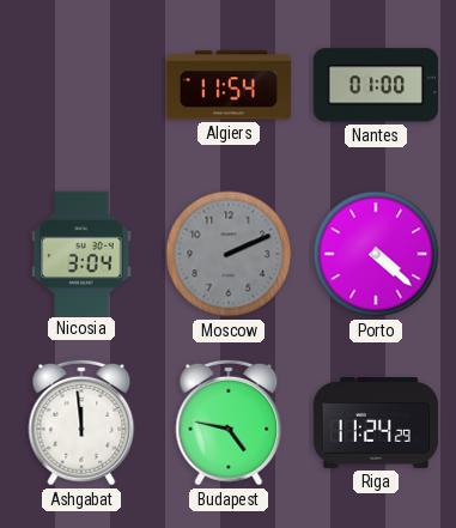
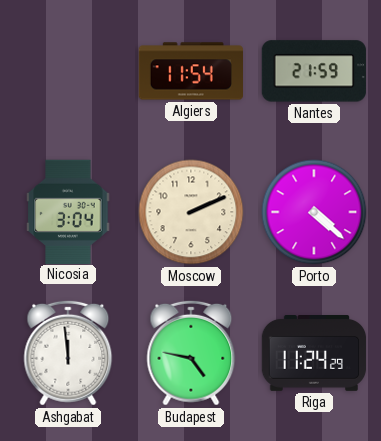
Nantes: 01:00 -> 21:59
Moscow dial: grey -> cream
